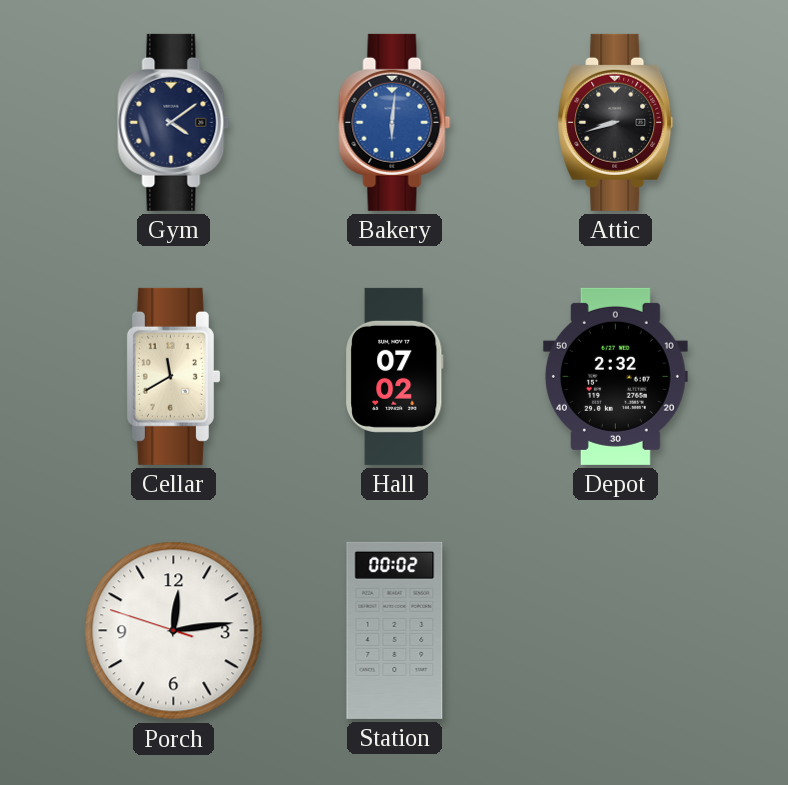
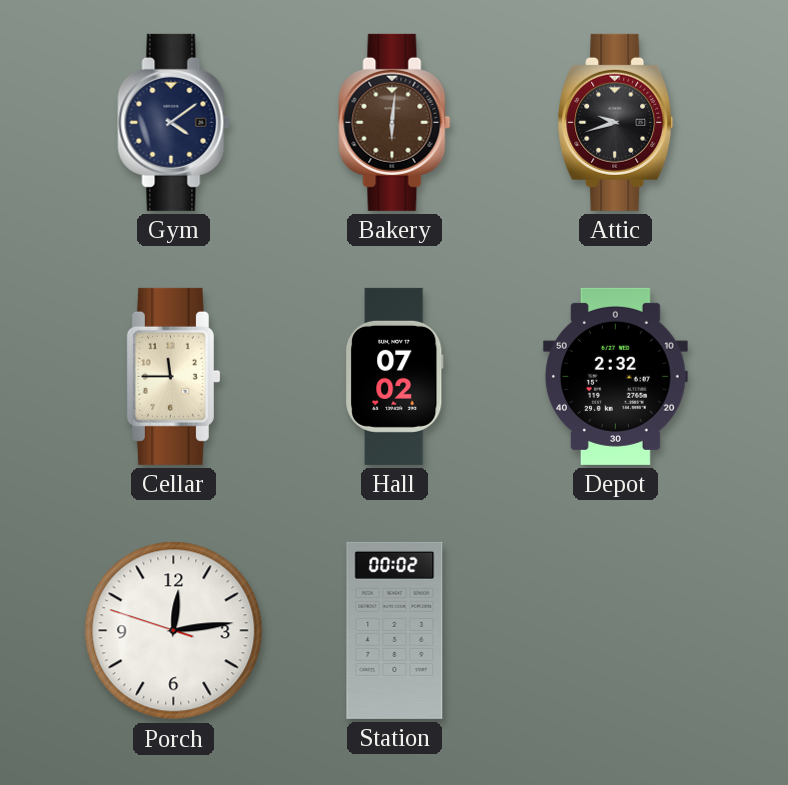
Bakery dial: blue -> brown
Attic: 8:42 -> 9:42
Cellar: 11:40 -> 11:45
